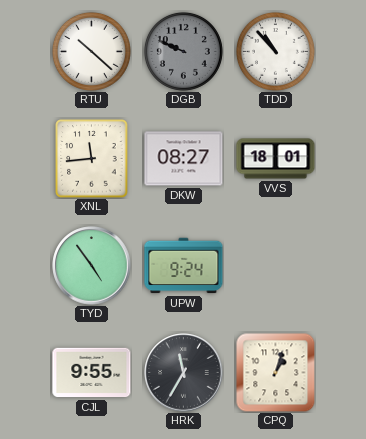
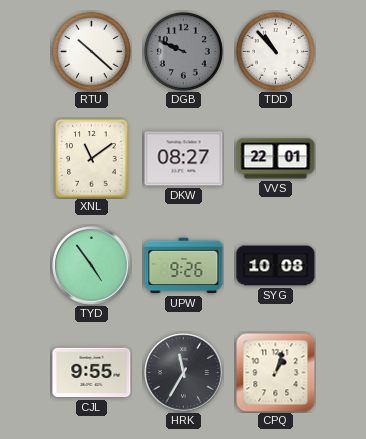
XNL: 11:44 -> 11:09
VVS: 18:01 -> 22:01
UPW: 9:24 -> 9:26
SYG: none -> 10:08
